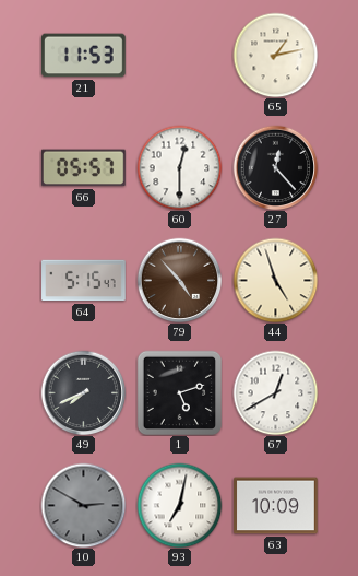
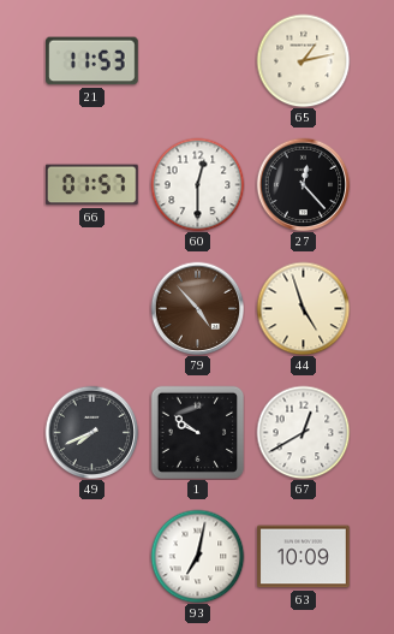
66: 05:57 -> 01:57
64: 5:15 -> none
1: 5:12 -> 9:51
10: 2:50 -> none
